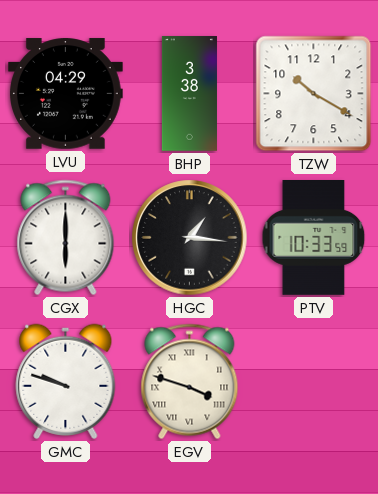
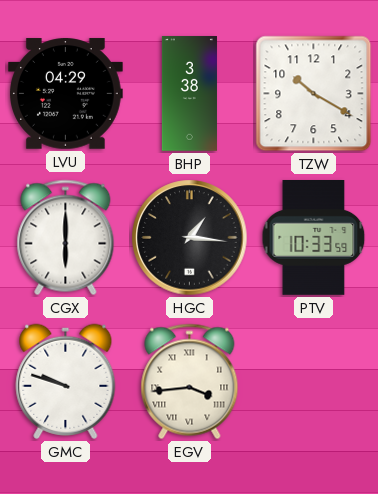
EGV: 3:48 -> 3:44
